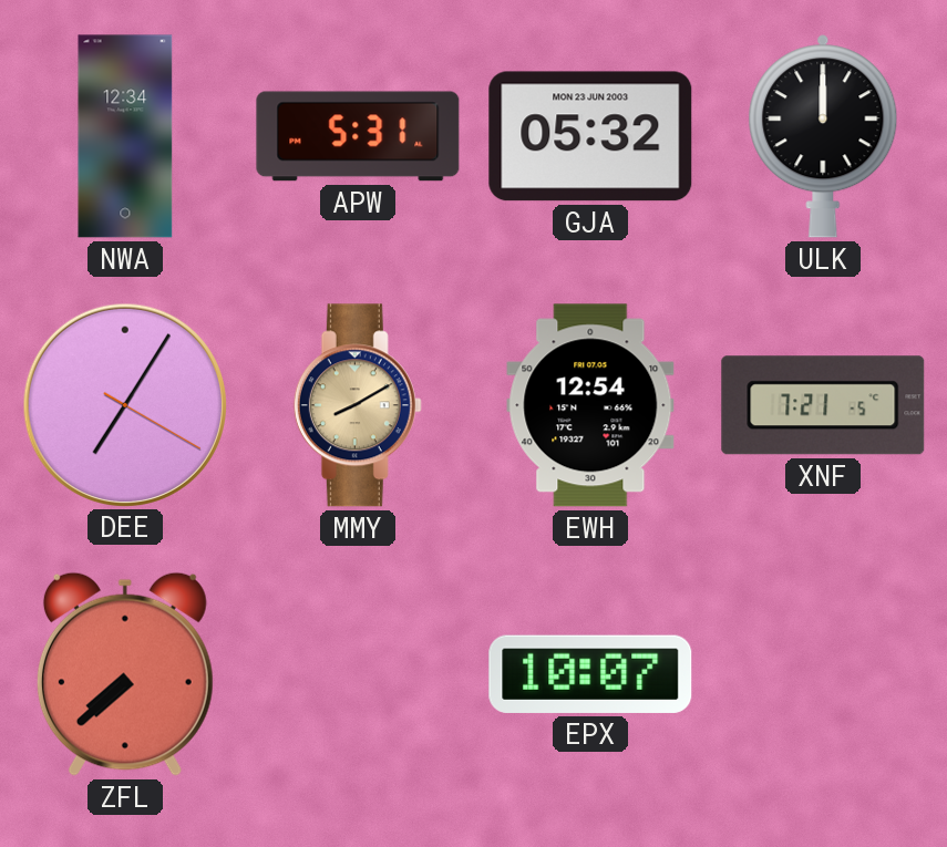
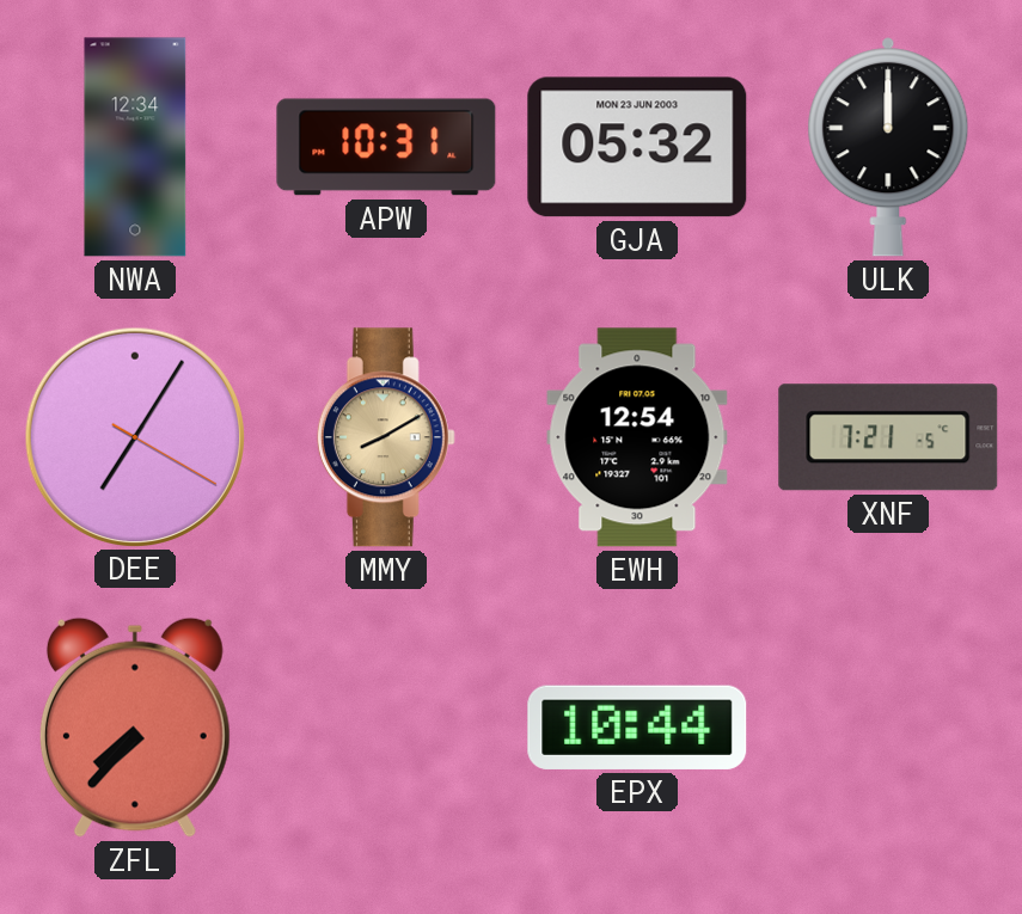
APW: 5:31 -> 10:31
ZFL: 7:38 -> 7:37
EPX: 10:07 -> 10:44
